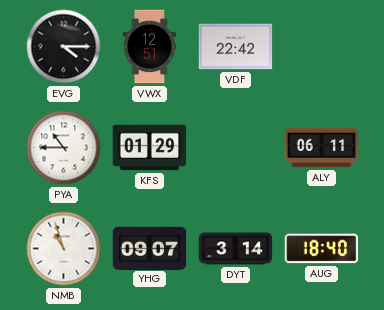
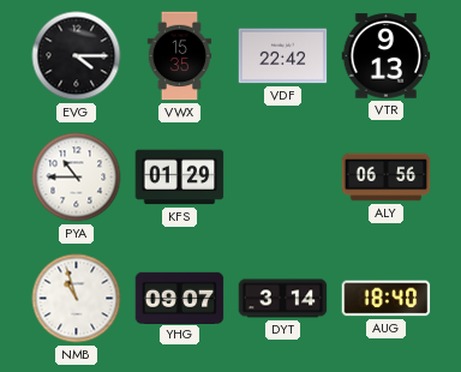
VWX: 12:51 -> 15:35
VTR: none -> 9:13
ALY: 06:11 -> 06:56
